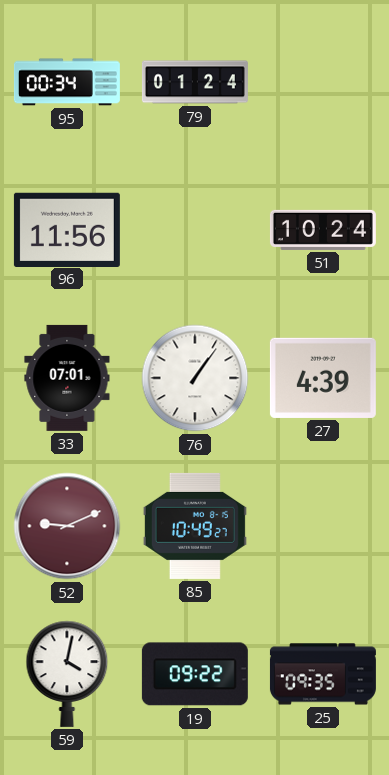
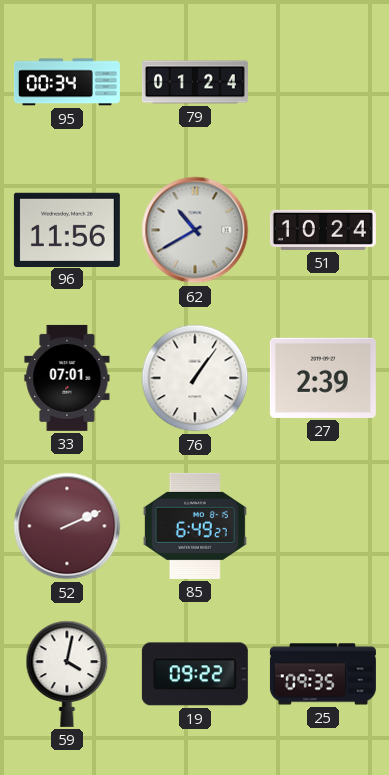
62: none -> 10:40
27: 4:39 -> 2:39
52: 9:11 -> 2:11
85: 10:49 -> 6:49
